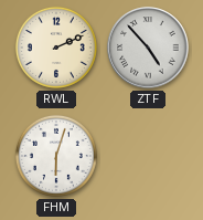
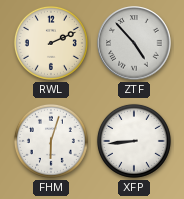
XFP: none -> 8:44
